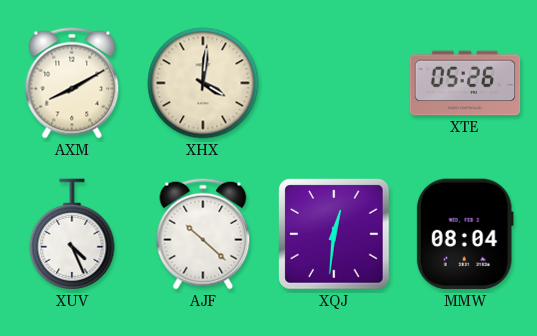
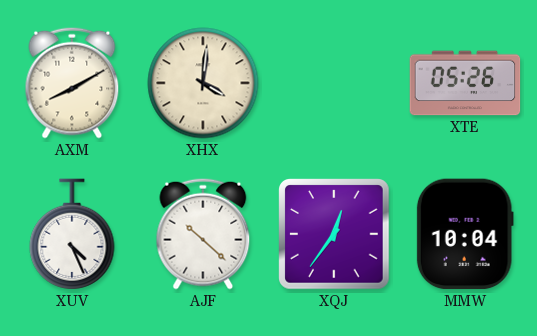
XQJ: 12:31 -> 12:36
MMW: 08:04 -> 10:04
